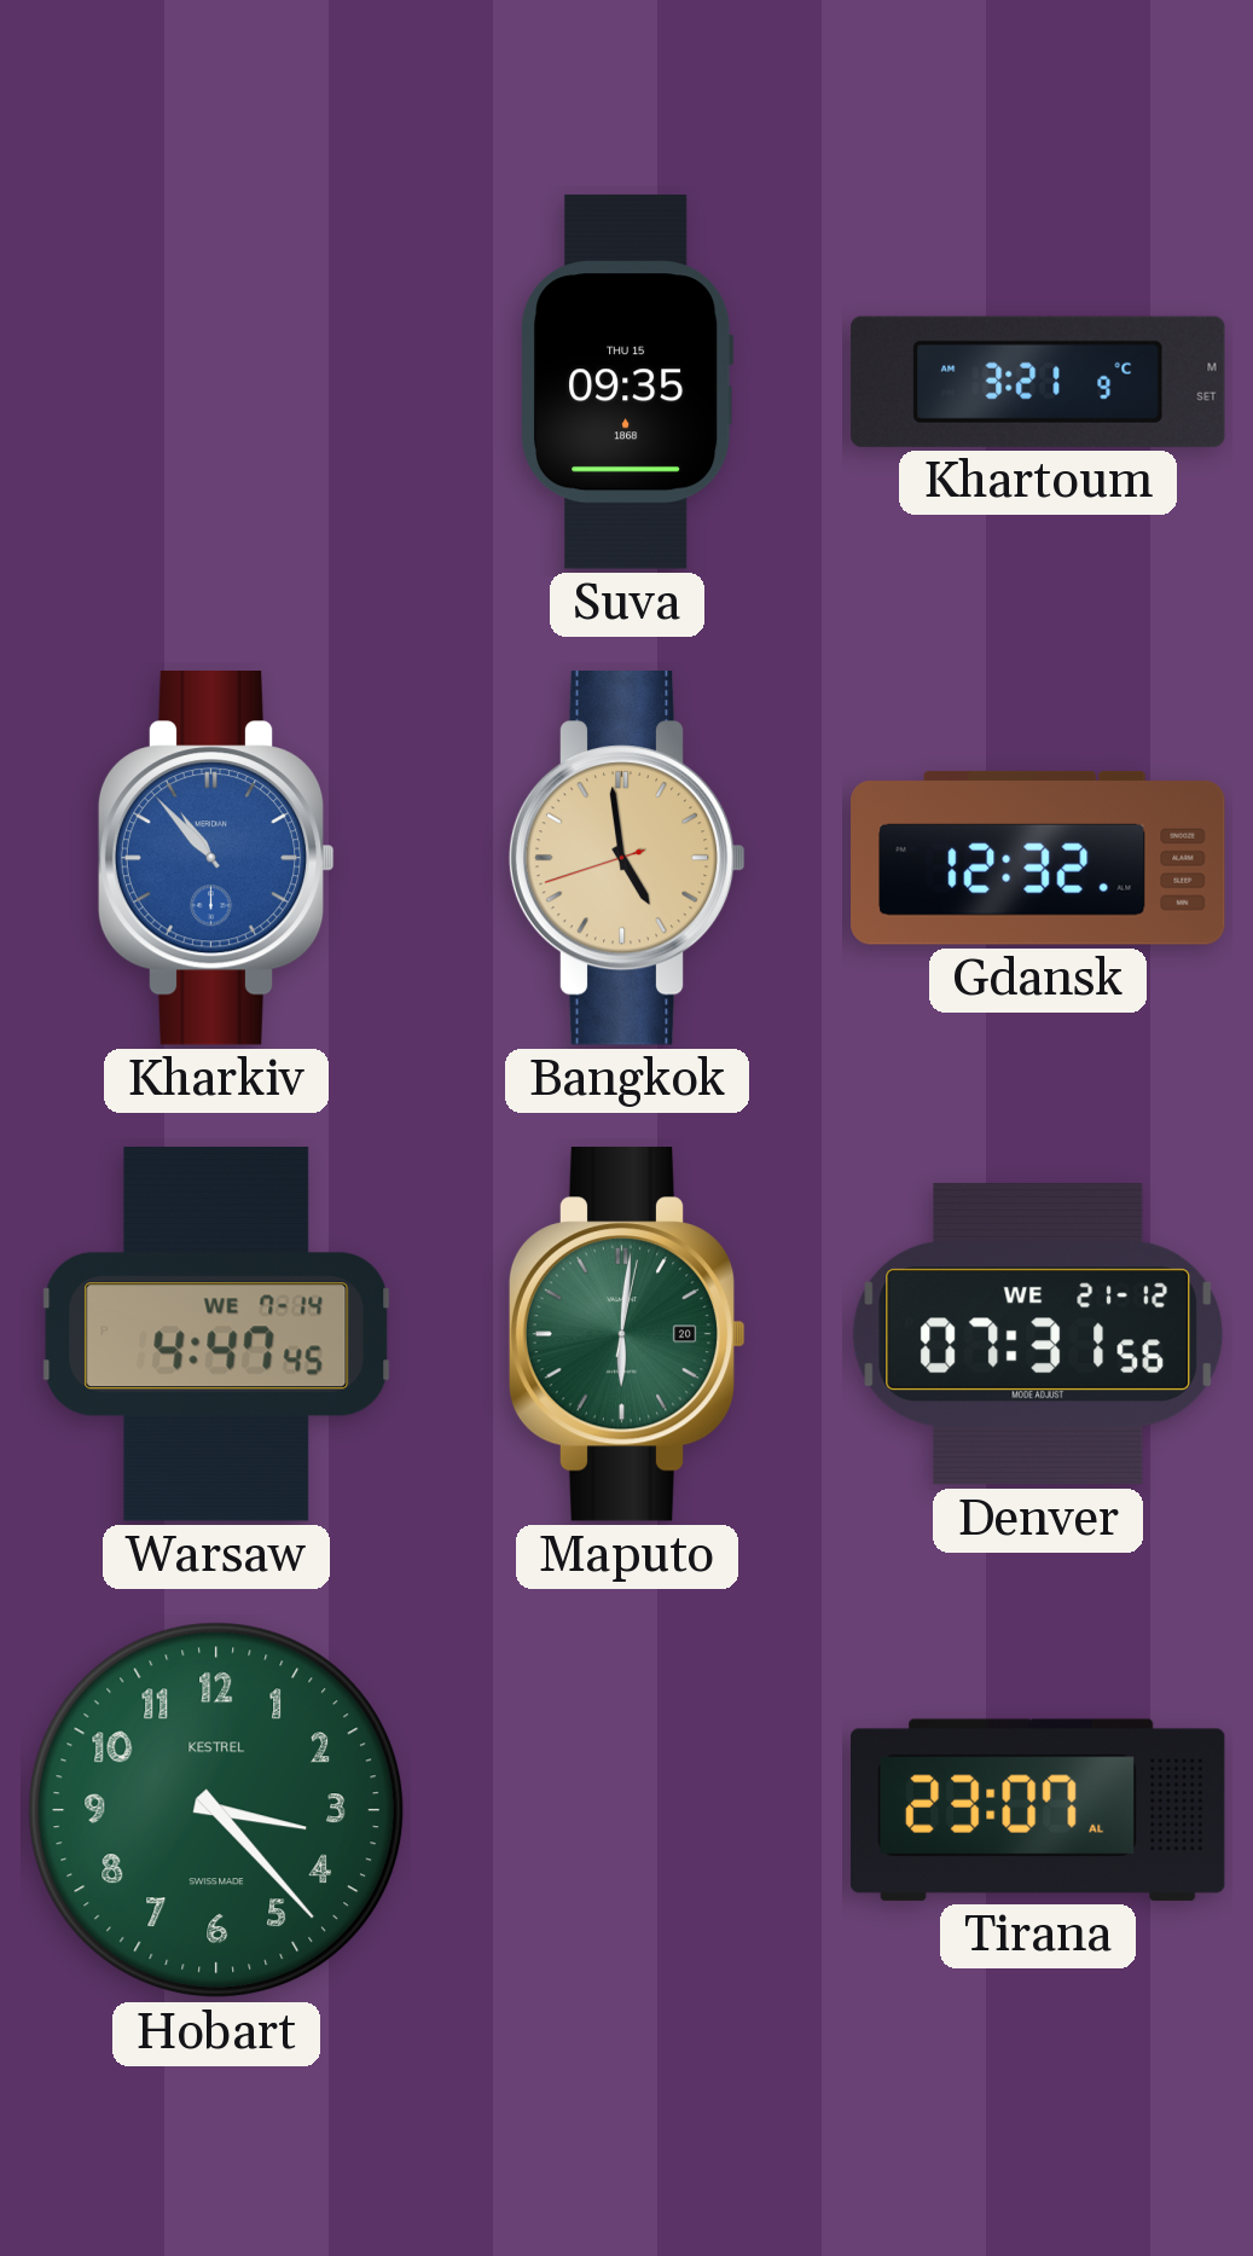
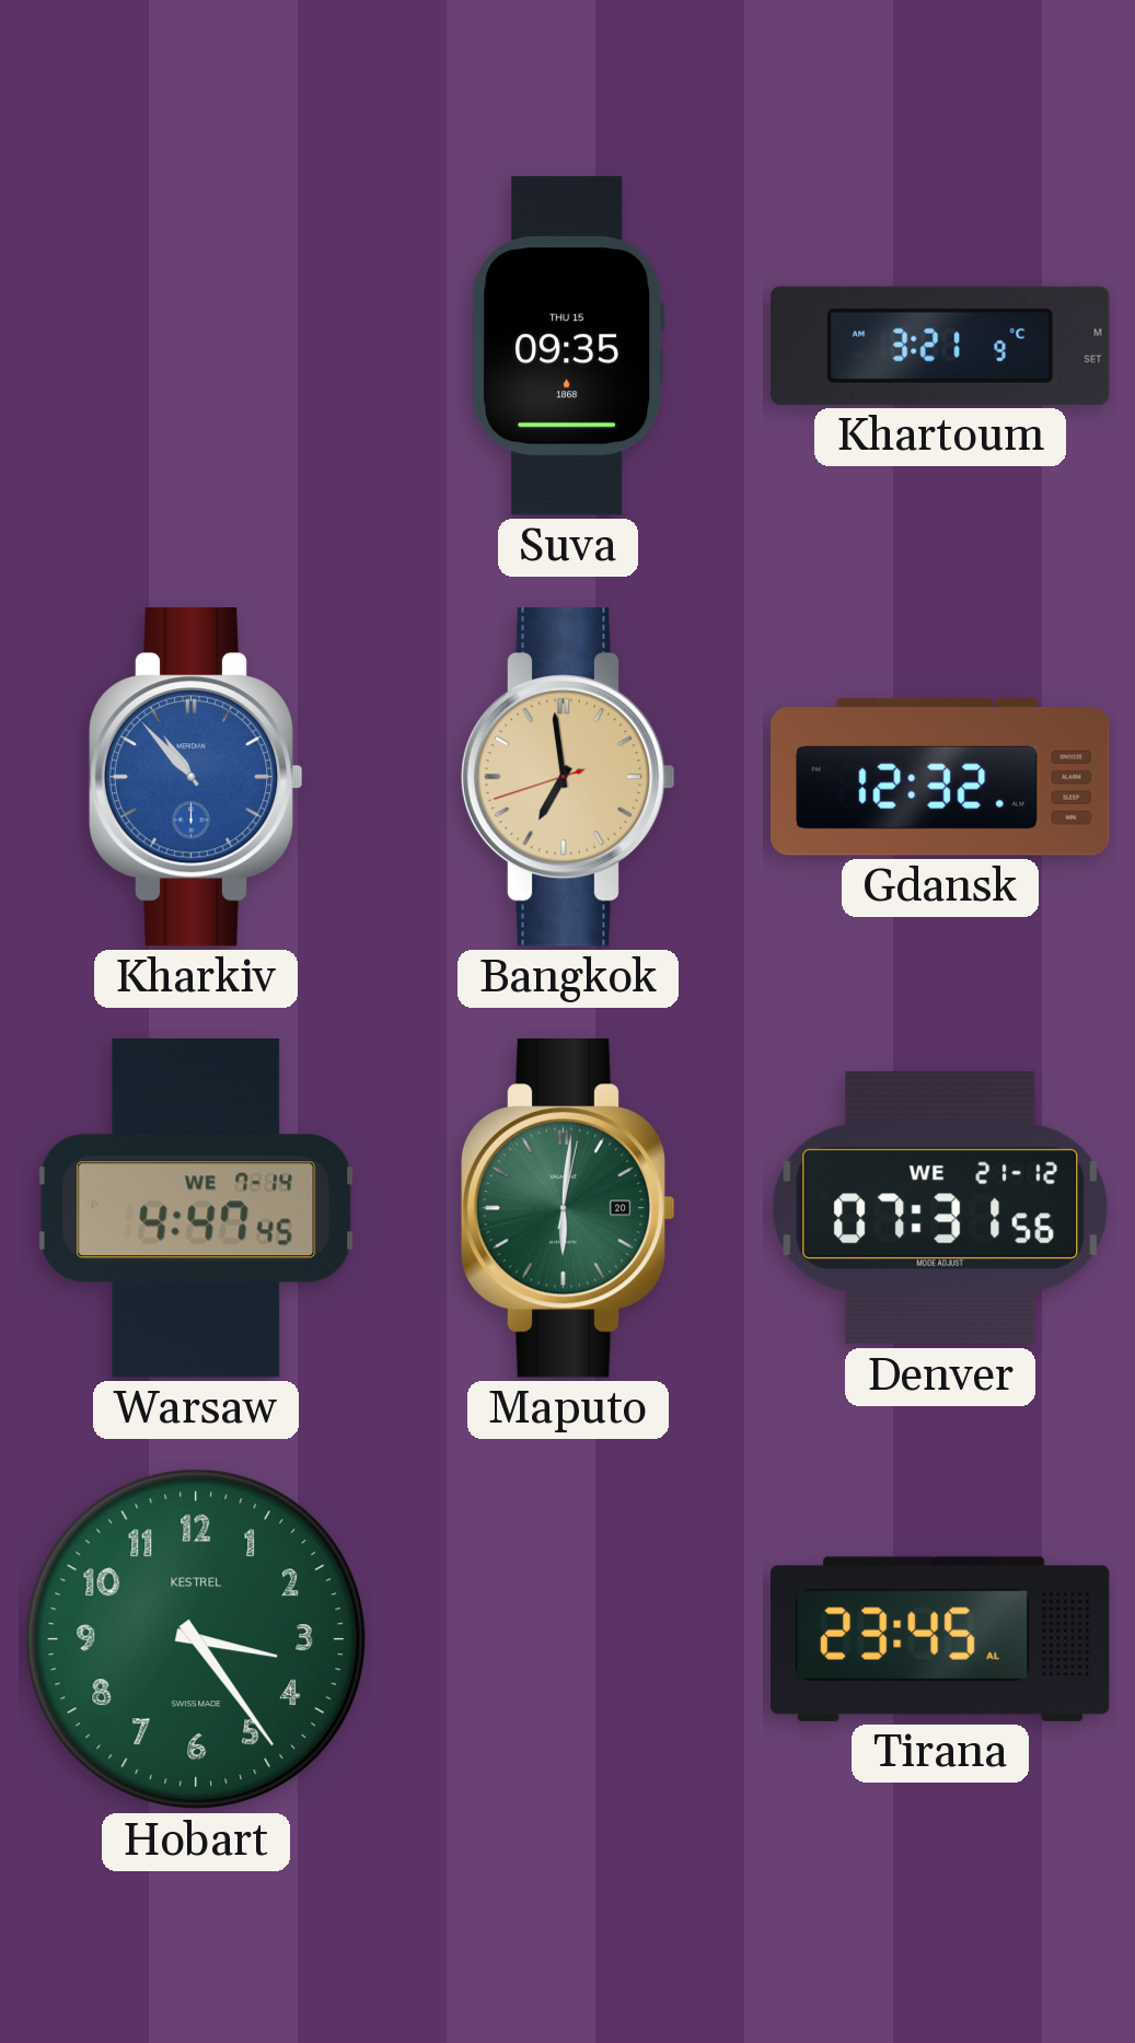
Bangkok: 4:58 -> 6:58
Hobart: 3:23 -> 3:24
Tirana: 23:07 -> 23:45
